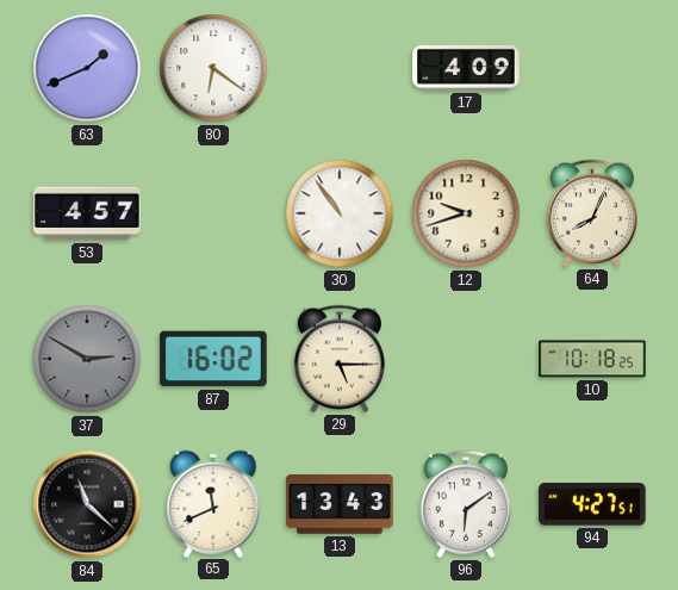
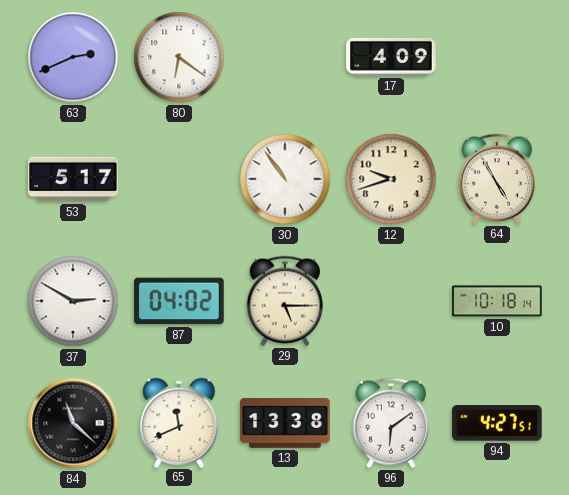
63: 1:41 -> 2:41
53: 4:57 -> 5:17
64: 8:04 -> 4:55
37 dial: grey -> white
87: 16:02 -> 04:02
10: 10:18:25 -> 10:18:14
13: 13:43 -> 13:38
